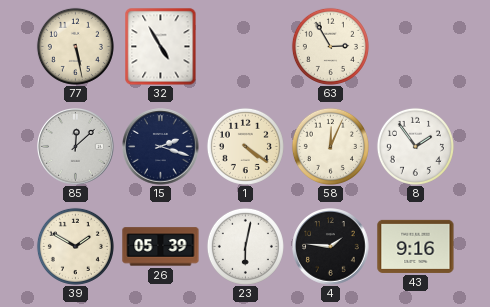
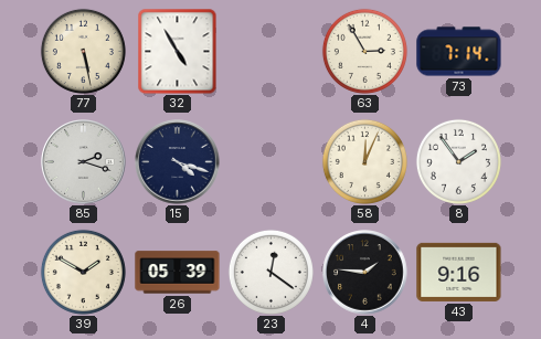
73: none -> 7:14
85: 12:08 -> 2:18
15: 2:18 -> 4:18
1: 4:21 -> none
23: 6:02 -> 12:21
